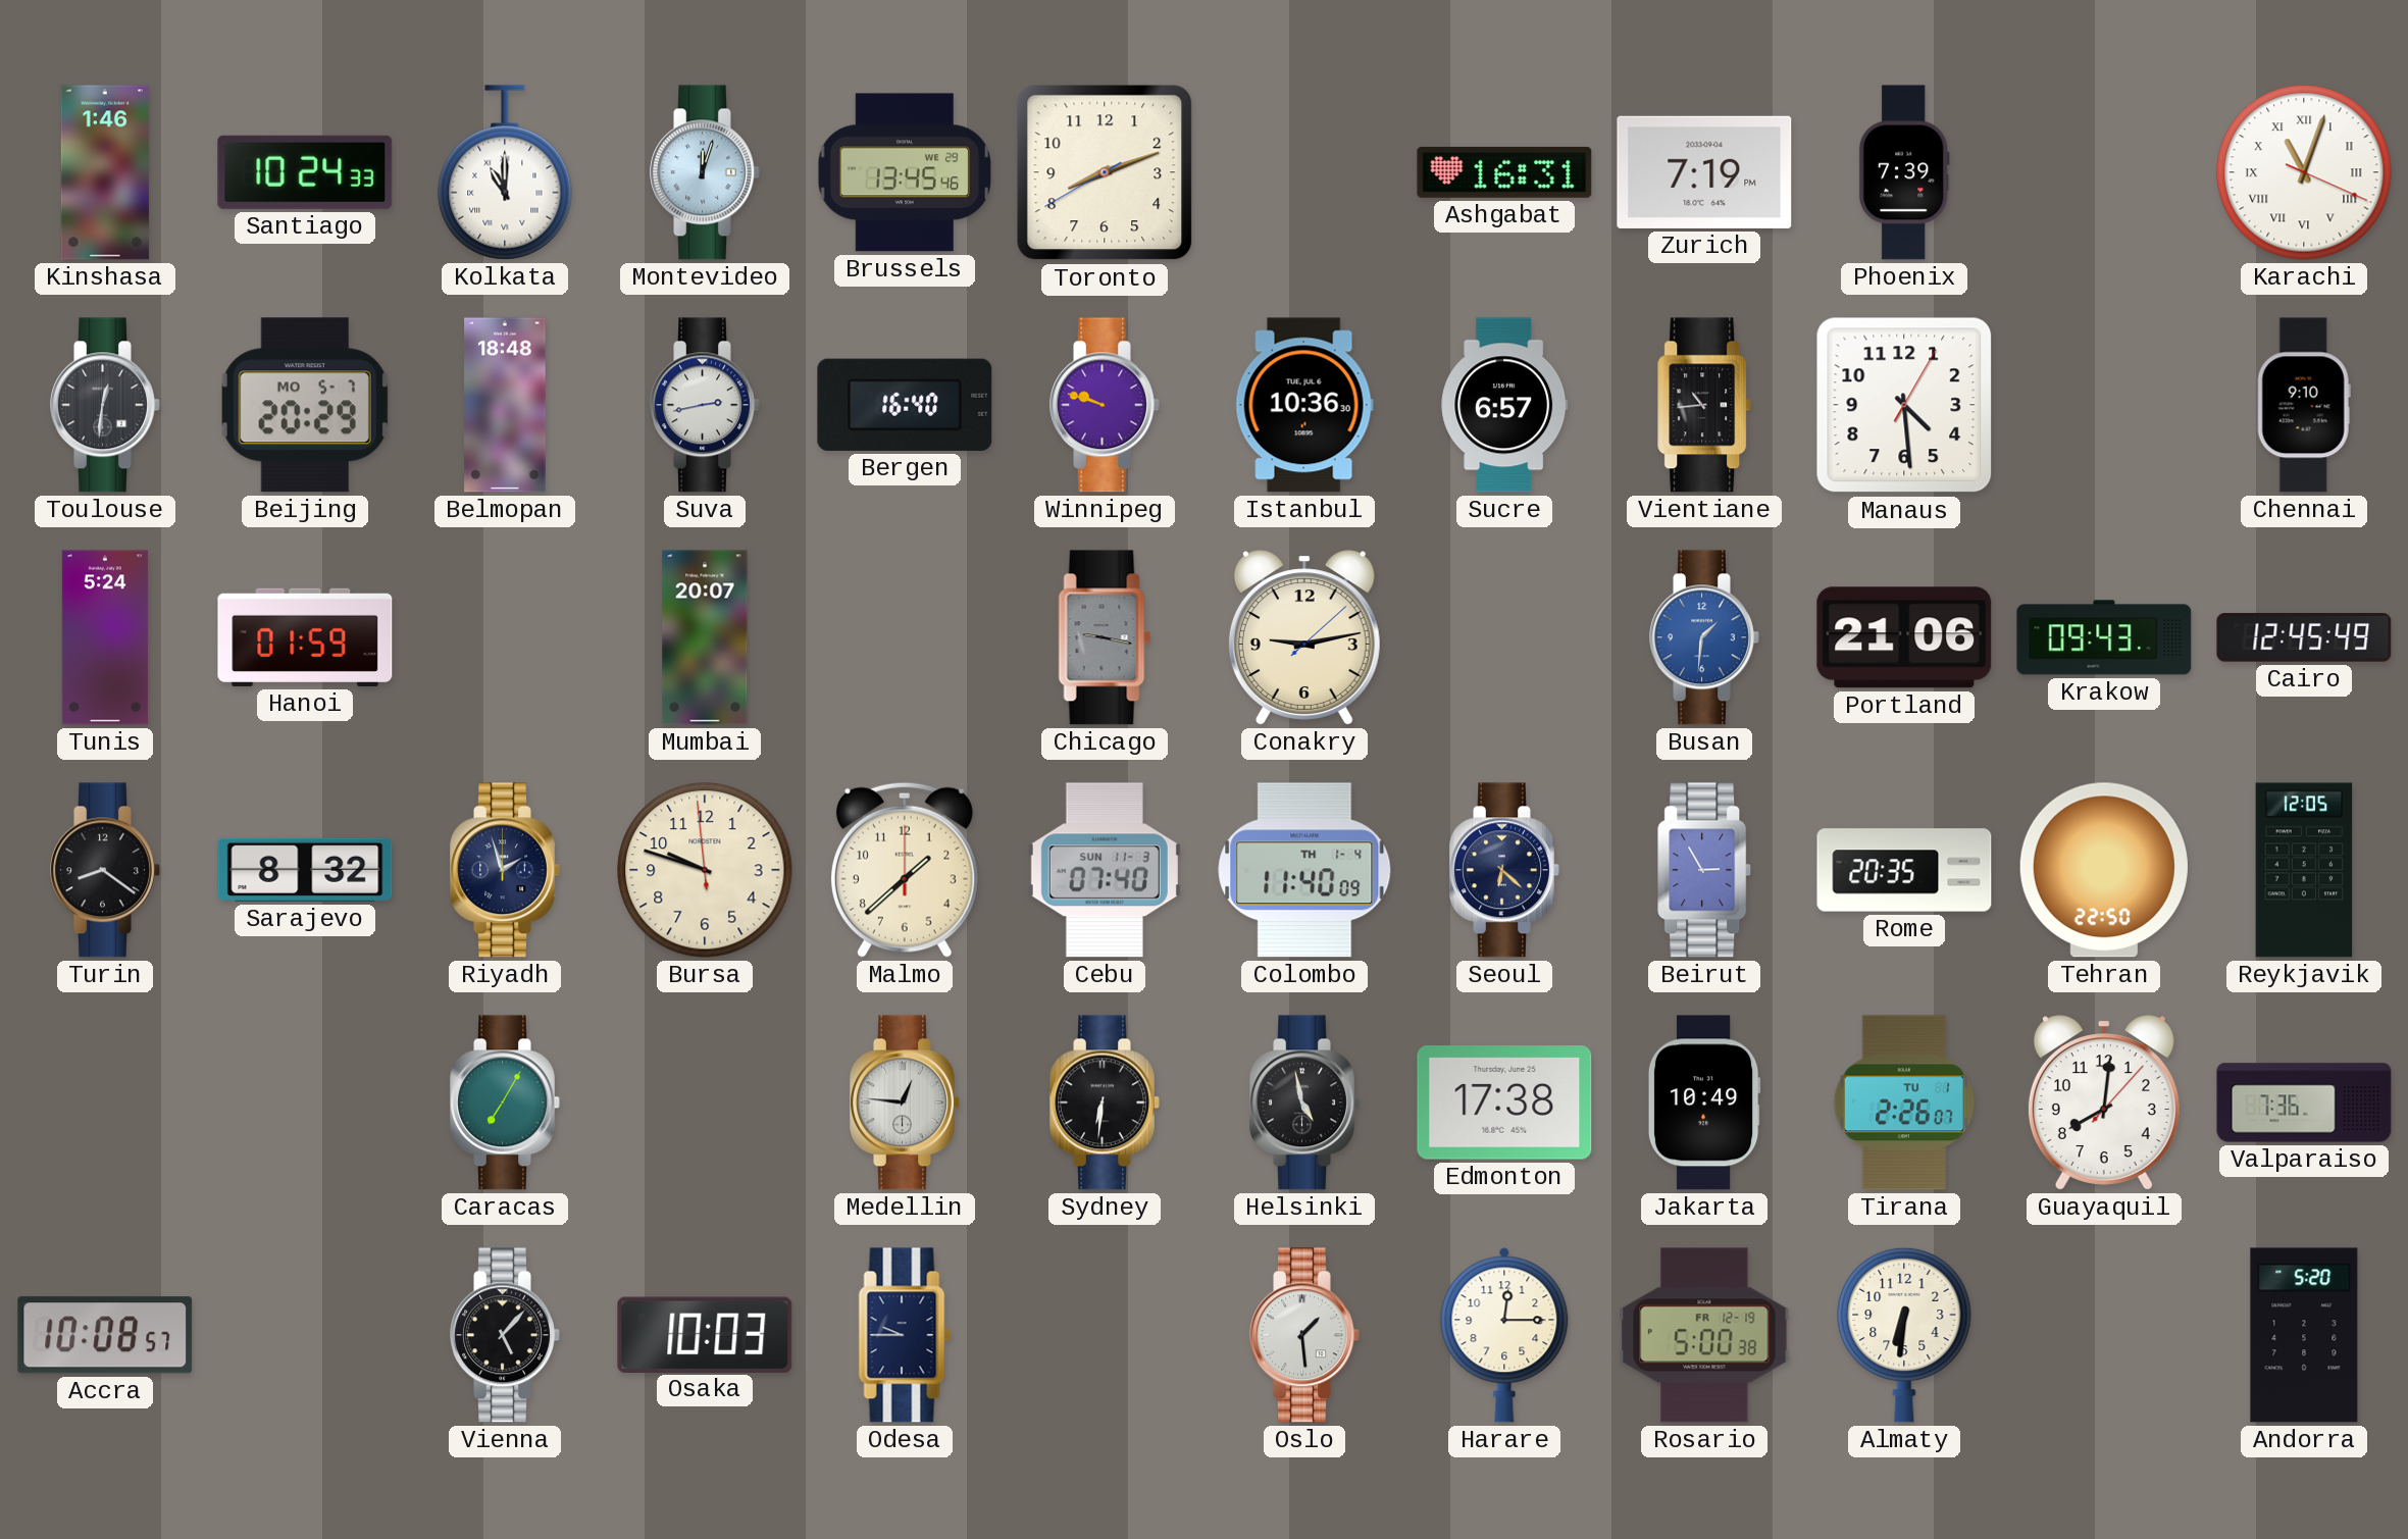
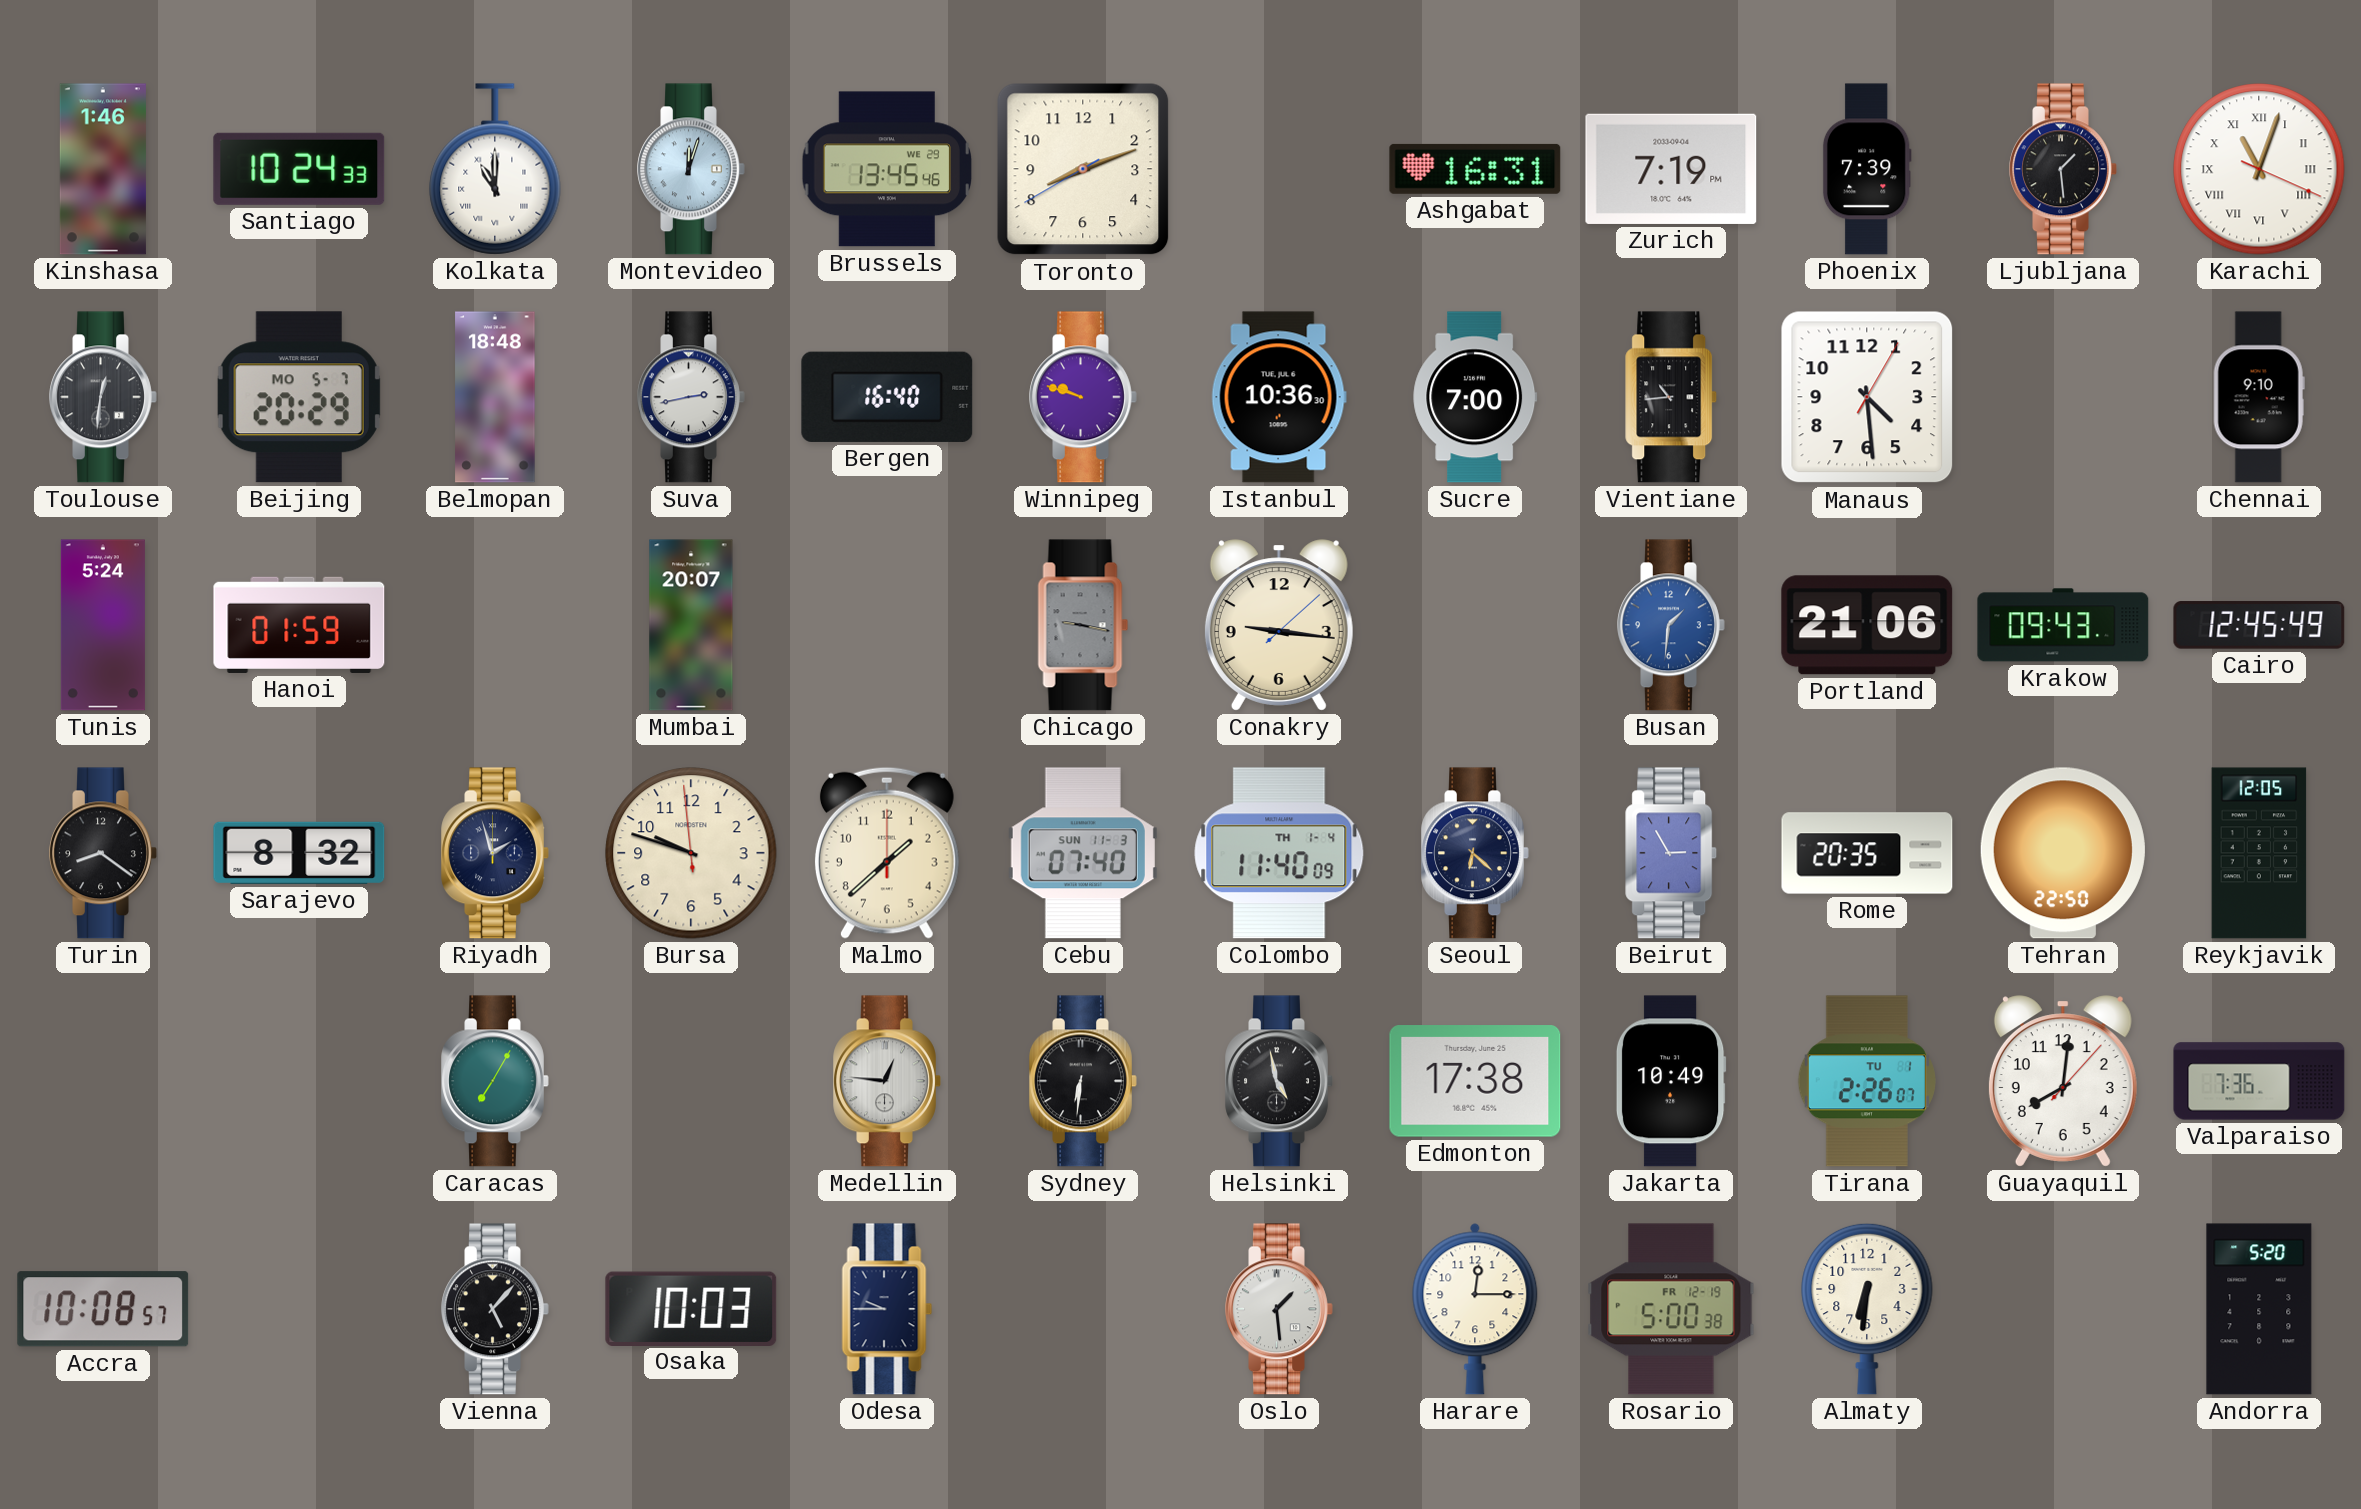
Ljubljana: none -> 1:29
Sucre: 6:57 -> 7:00
Conakry: 9:13 -> 9:16
